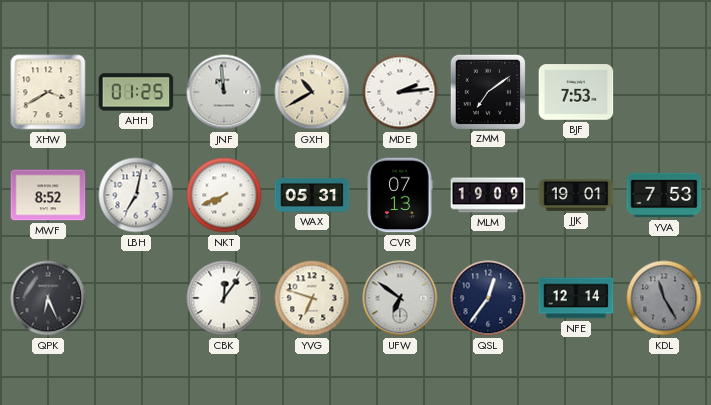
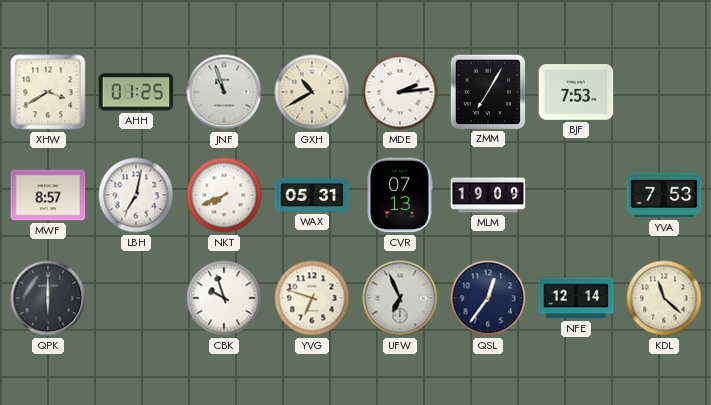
JNF: 10:59 -> 10:57
ZMM: 7:09 -> 7:05
MWF: 8:52 -> 8:57
JJK: 19:01 -> none
QPK: 6:26 -> 6:00
CBK: 12:06 -> 9:57
UFW: 6:51 -> 6:56
KDL: 11:25 -> 11:22
KDL dial: grey -> cream
